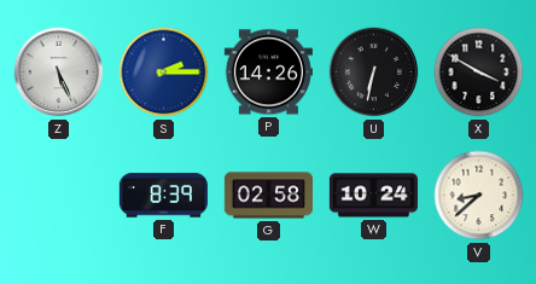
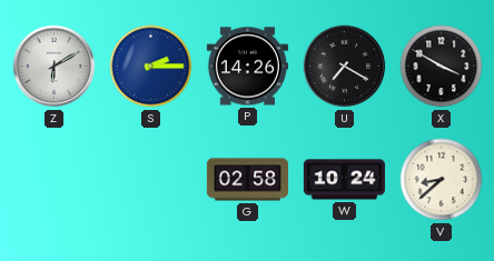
Z: 5:26 -> 6:10
U: 6:32 -> 7:20
F: 8:39 -> none
